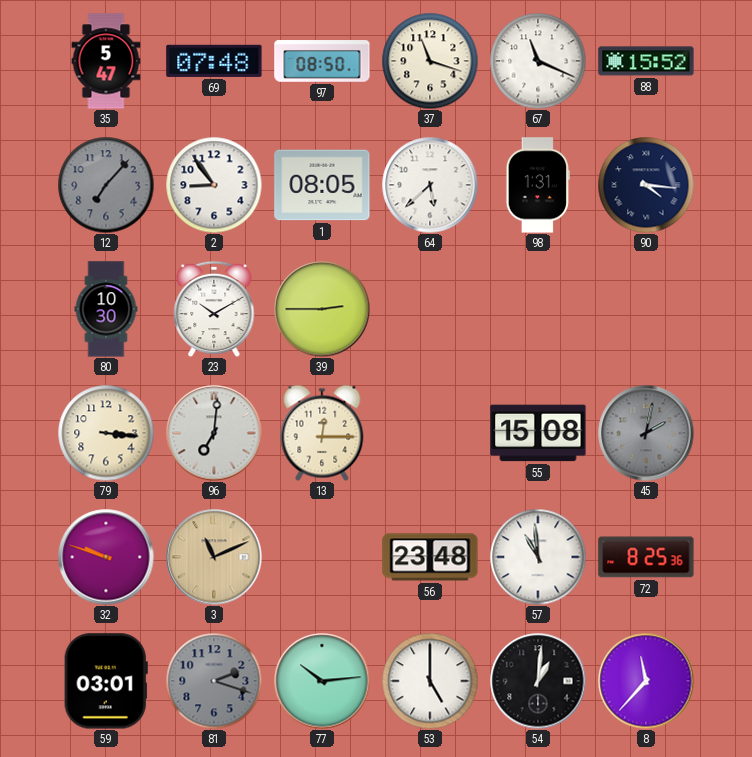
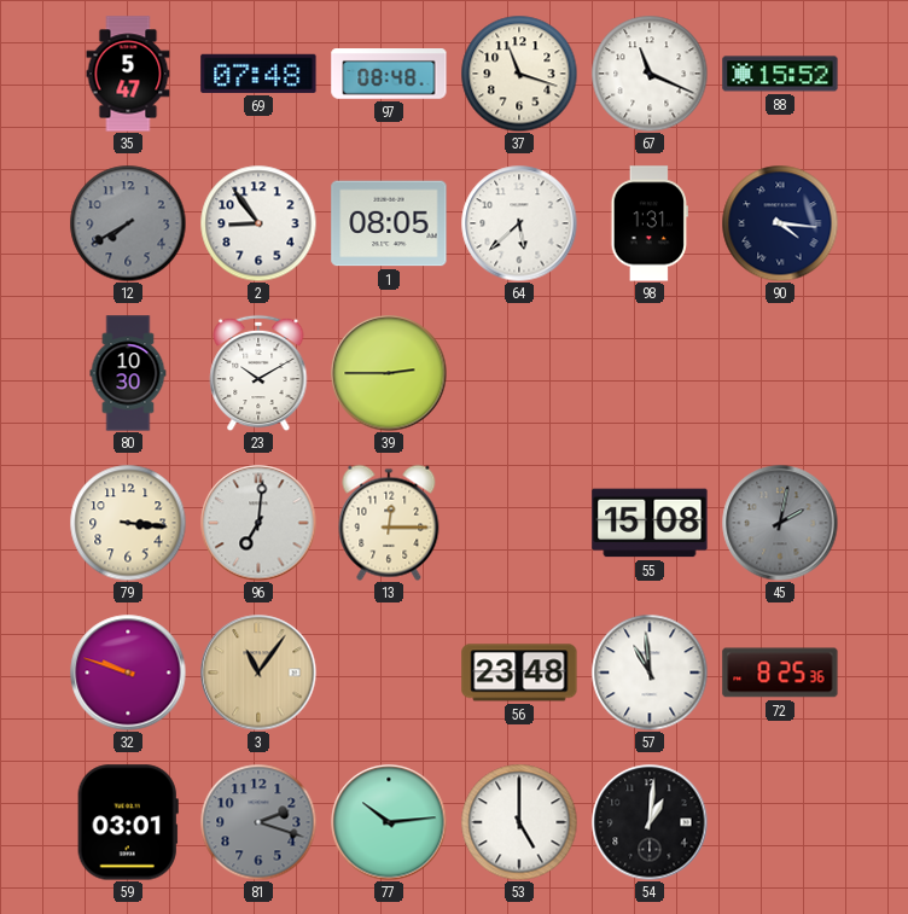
97: 08:50 -> 08:48
12: 7:07 -> 7:40
3: 11:11 -> 11:06
8: 11:37 -> none
